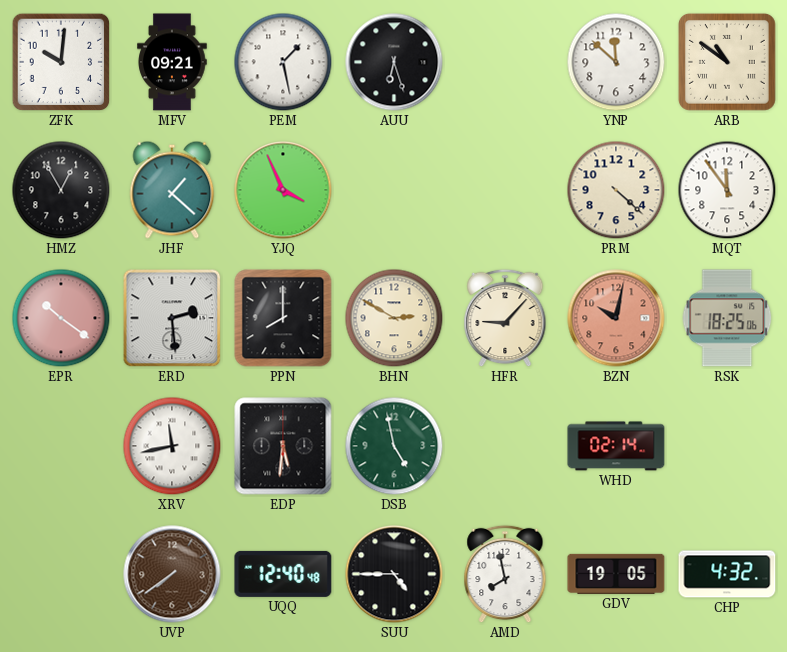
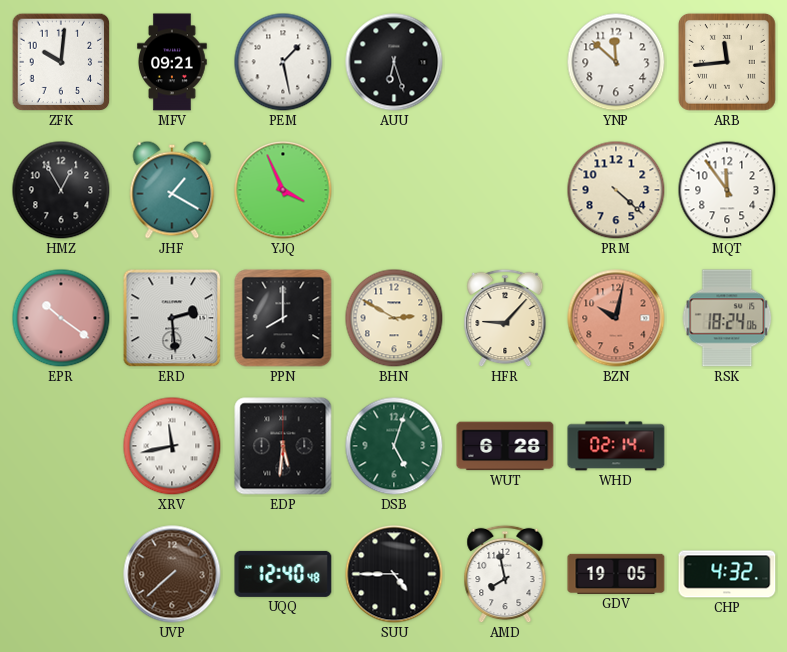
ARB: 10:51 -> 11:44
JHF: 1:22 -> 1:20
RSK: 18:25 -> 18:24
DSB: 4:58 -> 5:03
WUT: none -> 6:28
UVP: 7:39 -> 7:38
